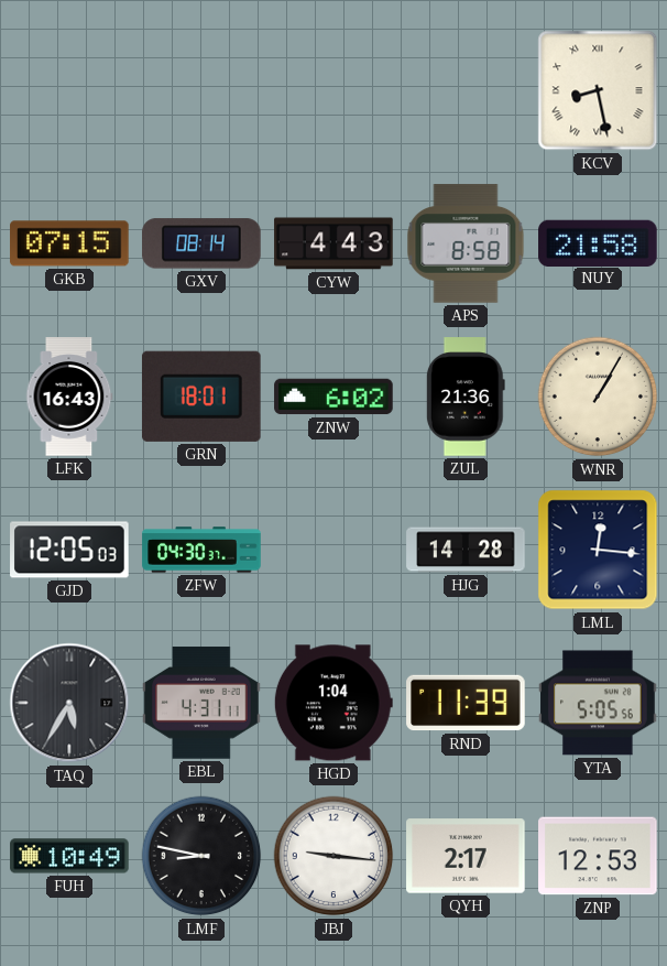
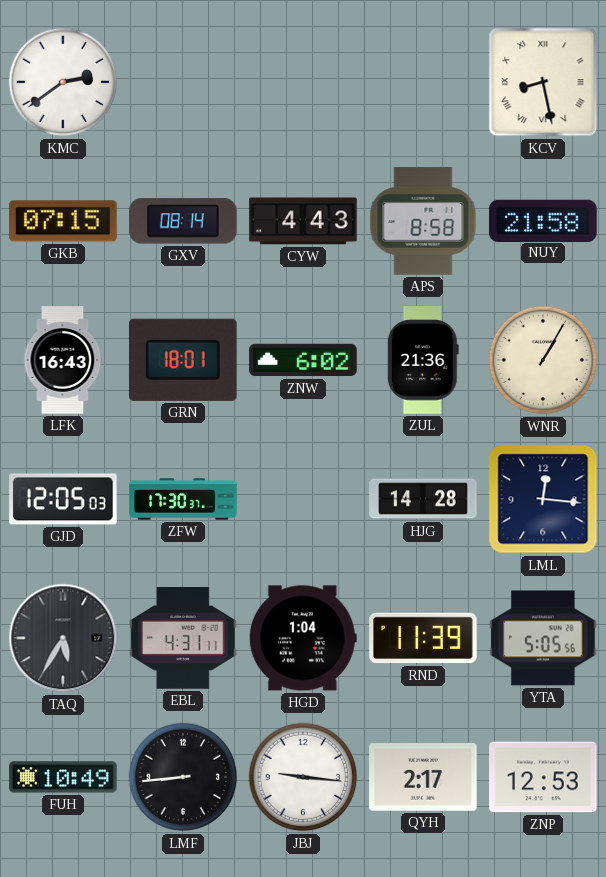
KMC: none -> 2:39
ZFW: 04:30 -> 17:30
LMF: 8:47 -> 8:44
